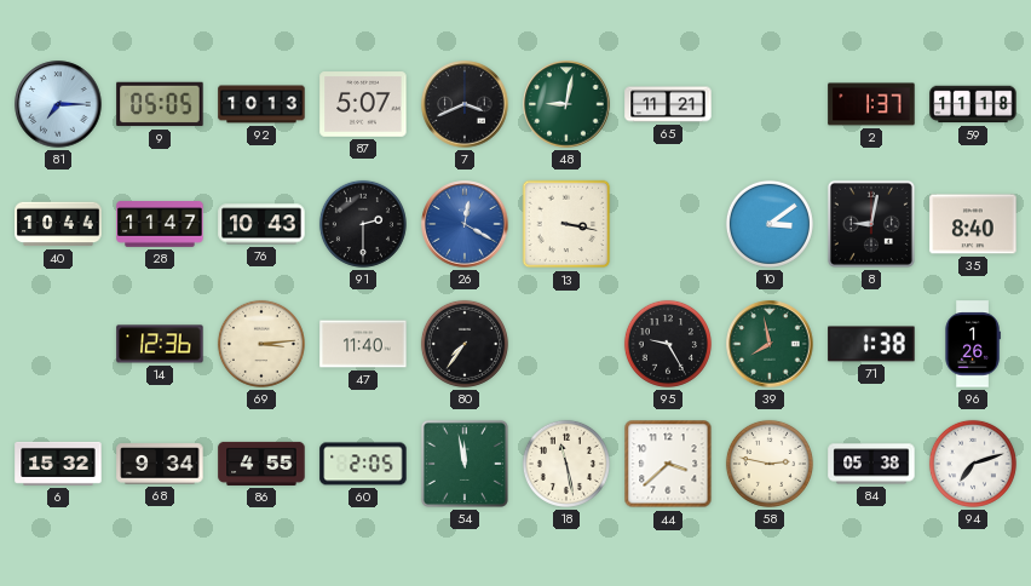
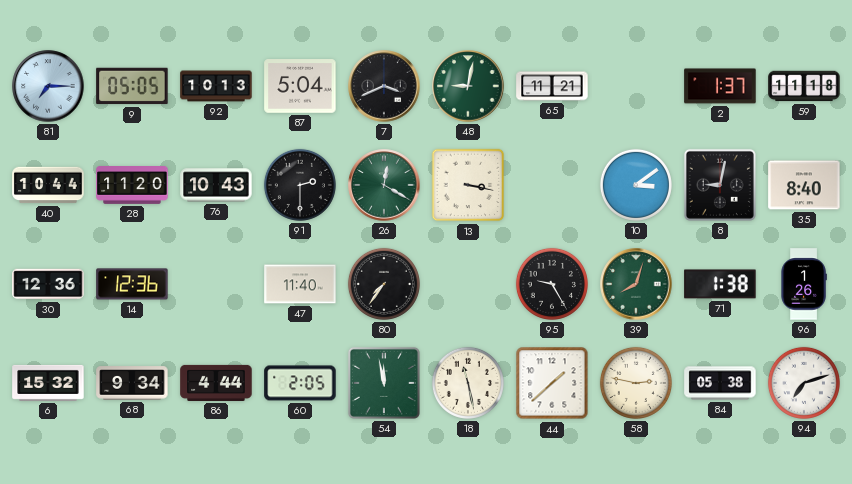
87: 5:07 -> 5:04
28: 11:47 -> 11:20
26 dial: blue -> green
30: none -> 12:36
69: 3:14 -> none
39: 7:58 -> 8:03
86: 4:55 -> 4:44
44: 3:38 -> 1:38
